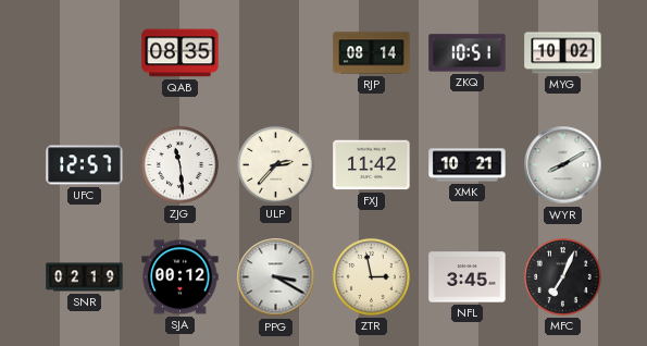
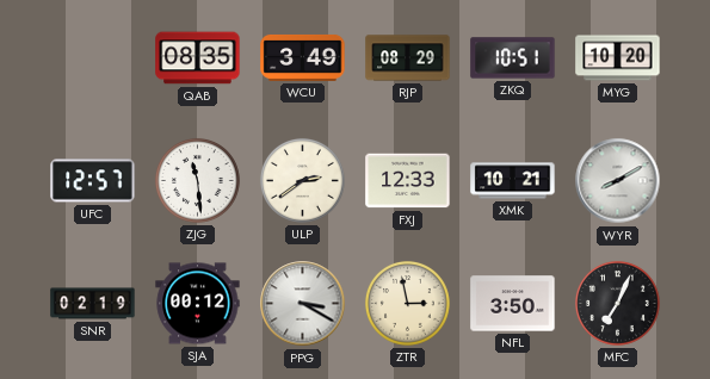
WCU: none -> 3:49
RJP: 08:14 -> 08:29
MYG: 10:02 -> 10:20
ULP: 2:37 -> 2:39
FXJ: 11:42 -> 12:33
NFL: 3:45 -> 3:50
